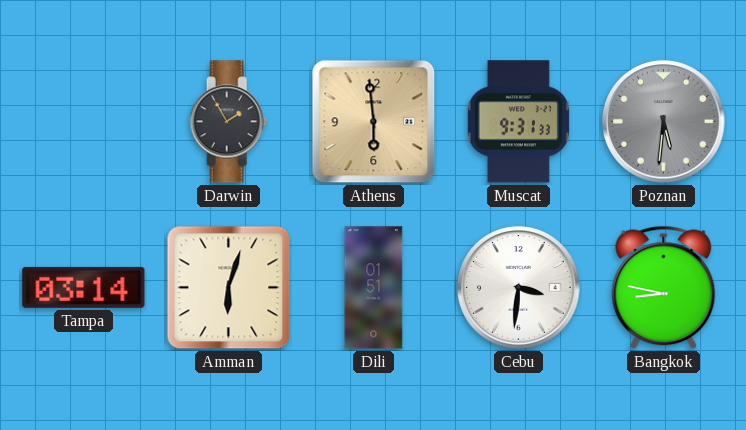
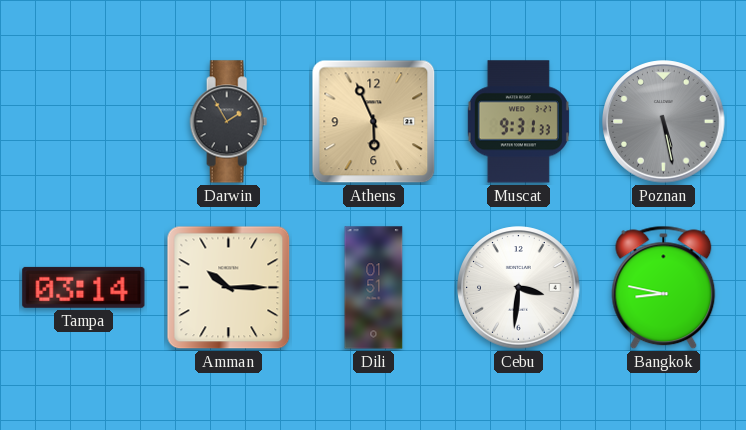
Athens: 5:59 -> 5:56
Poznan: 5:31 -> 5:28
Amman: 6:03 -> 10:15
